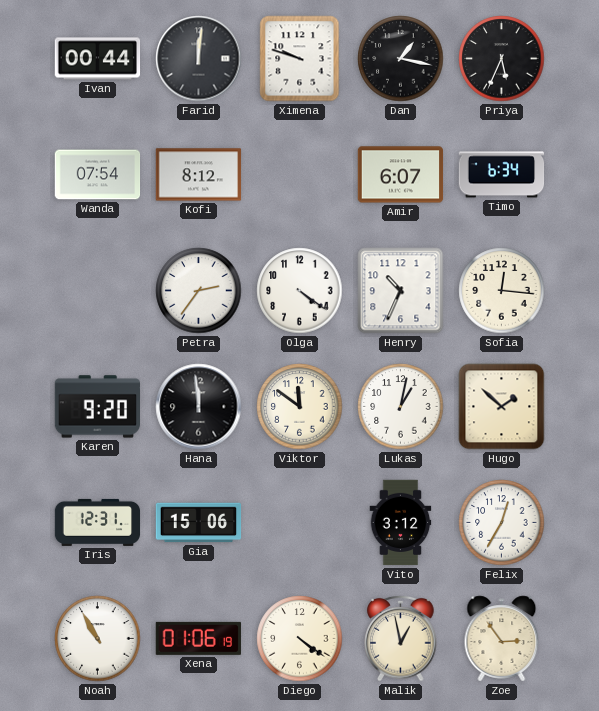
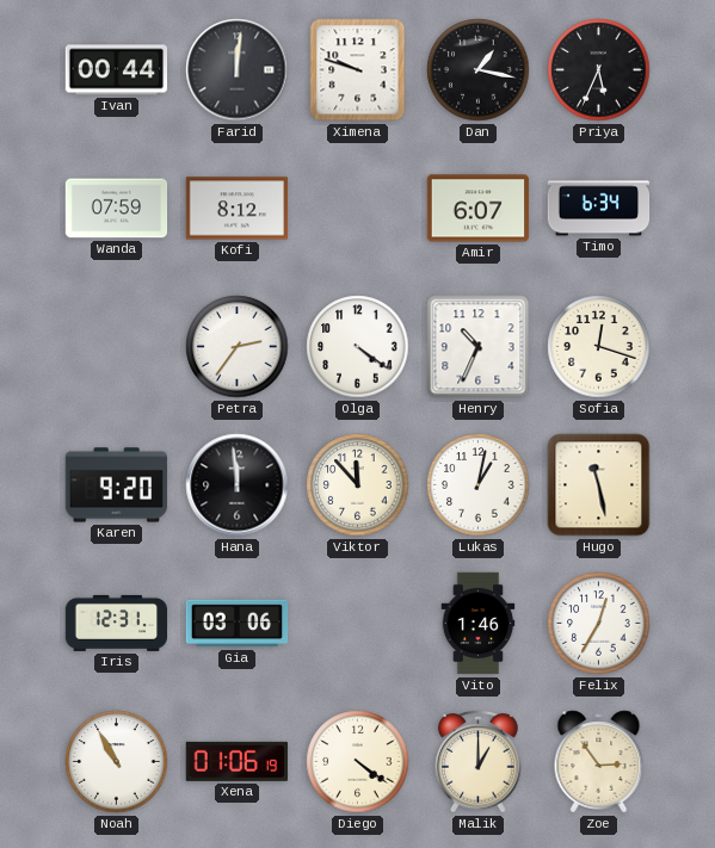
Wanda: 07:54 -> 07:59
Sofia: 12:16 -> 12:18
Viktor: 11:51 -> 11:53
Hugo: 1:52 -> 11:28
Gia: 15:06 -> 03:06
Vito: 3:12 -> 1:46
Malik: 12:58 -> 1:00
